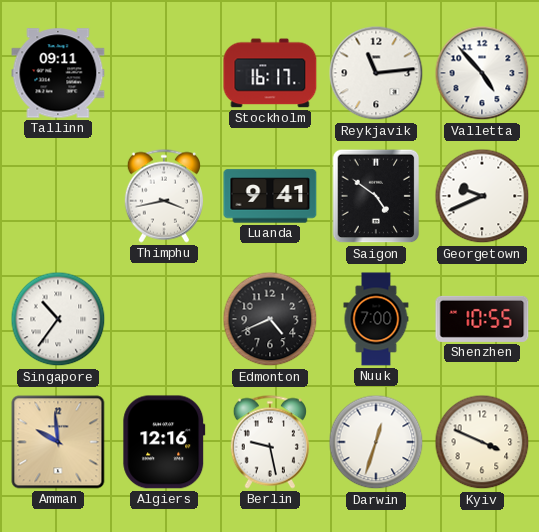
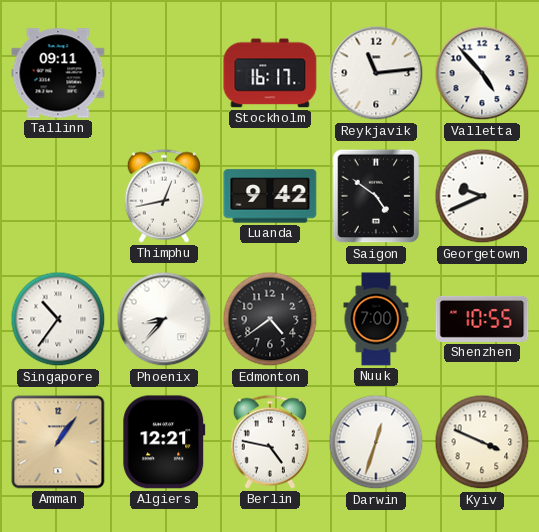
Thimphu: 3:43 -> 12:43
Luanda: 9:41 -> 9:42
Phoenix: none -> 8:37
Edmonton: 4:41 -> 4:39
Amman: 9:59 -> 1:06
Algiers: 12:16 -> 12:21
Berlin: 9:28 -> 4:47
